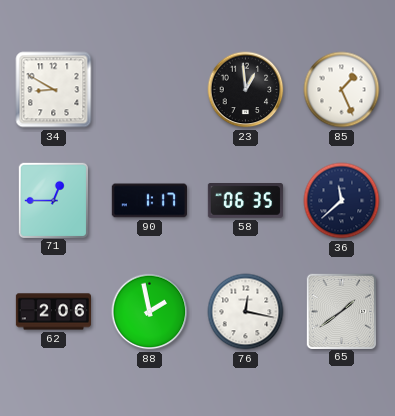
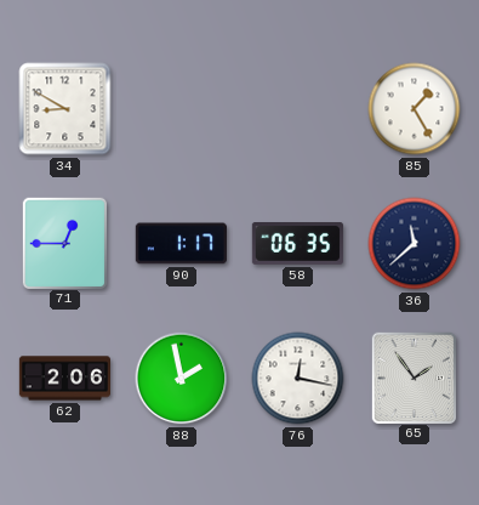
23: 12:59 -> none
85: 1:26 -> 1:25
65: 1:39 -> 1:54
